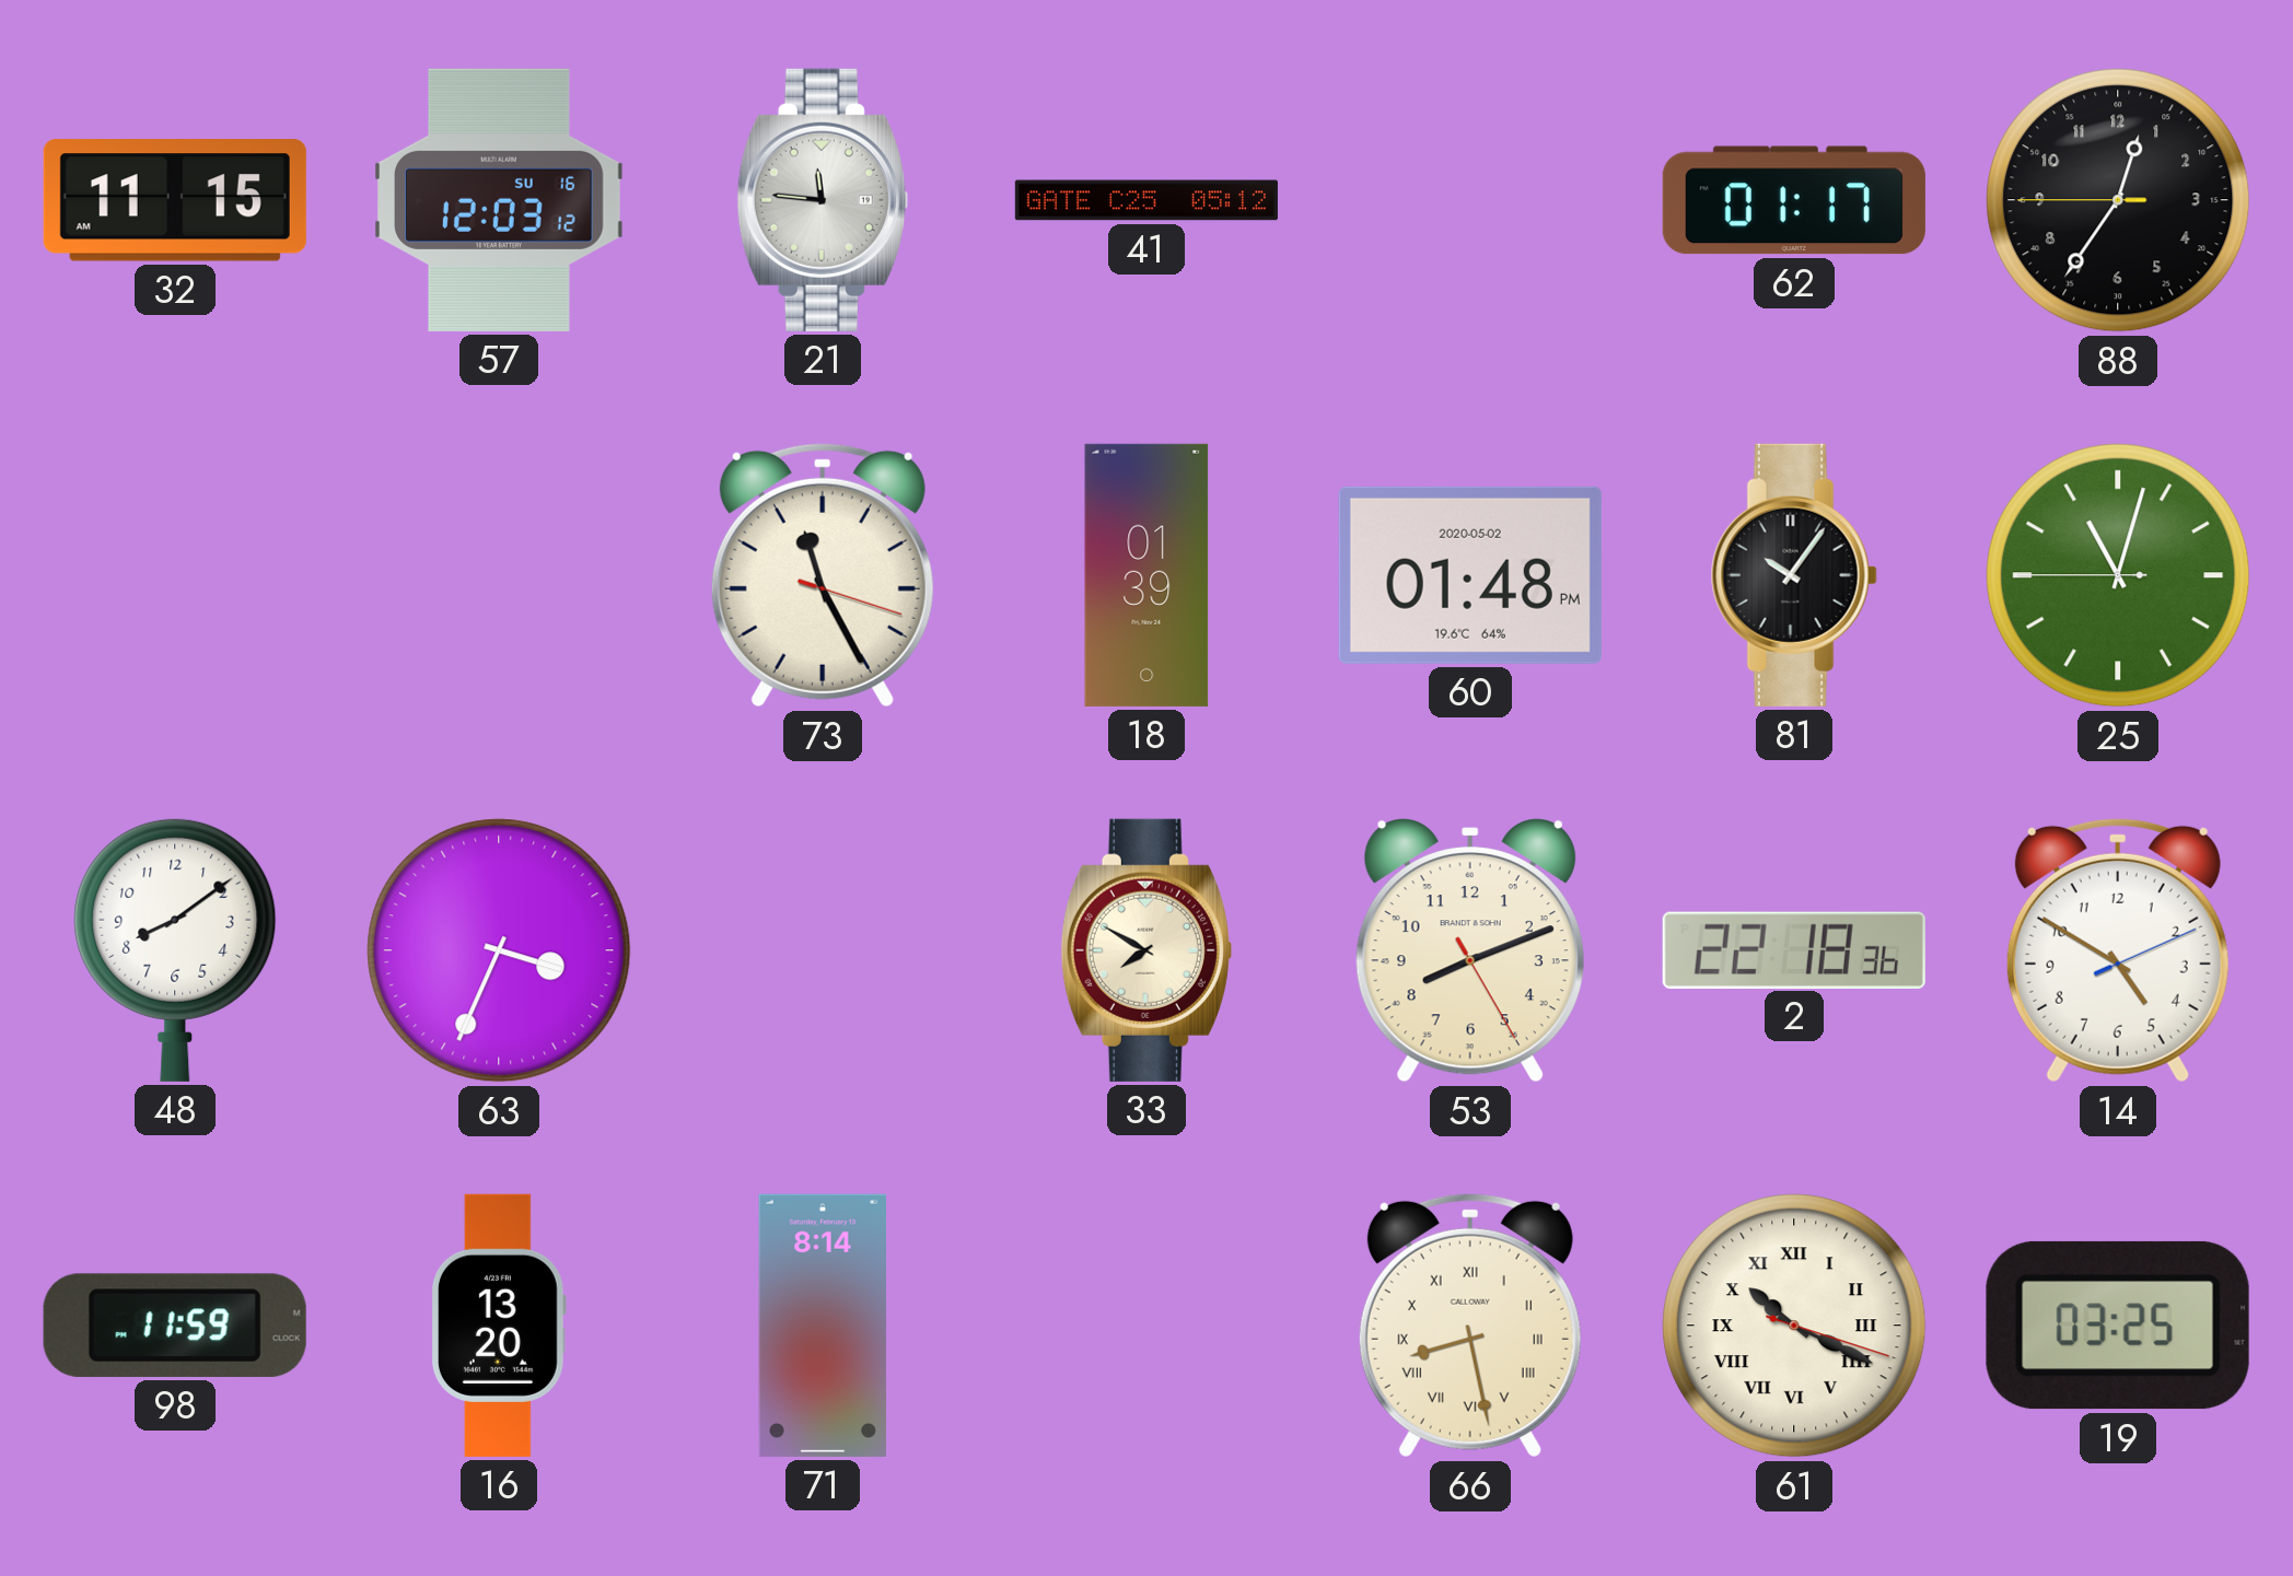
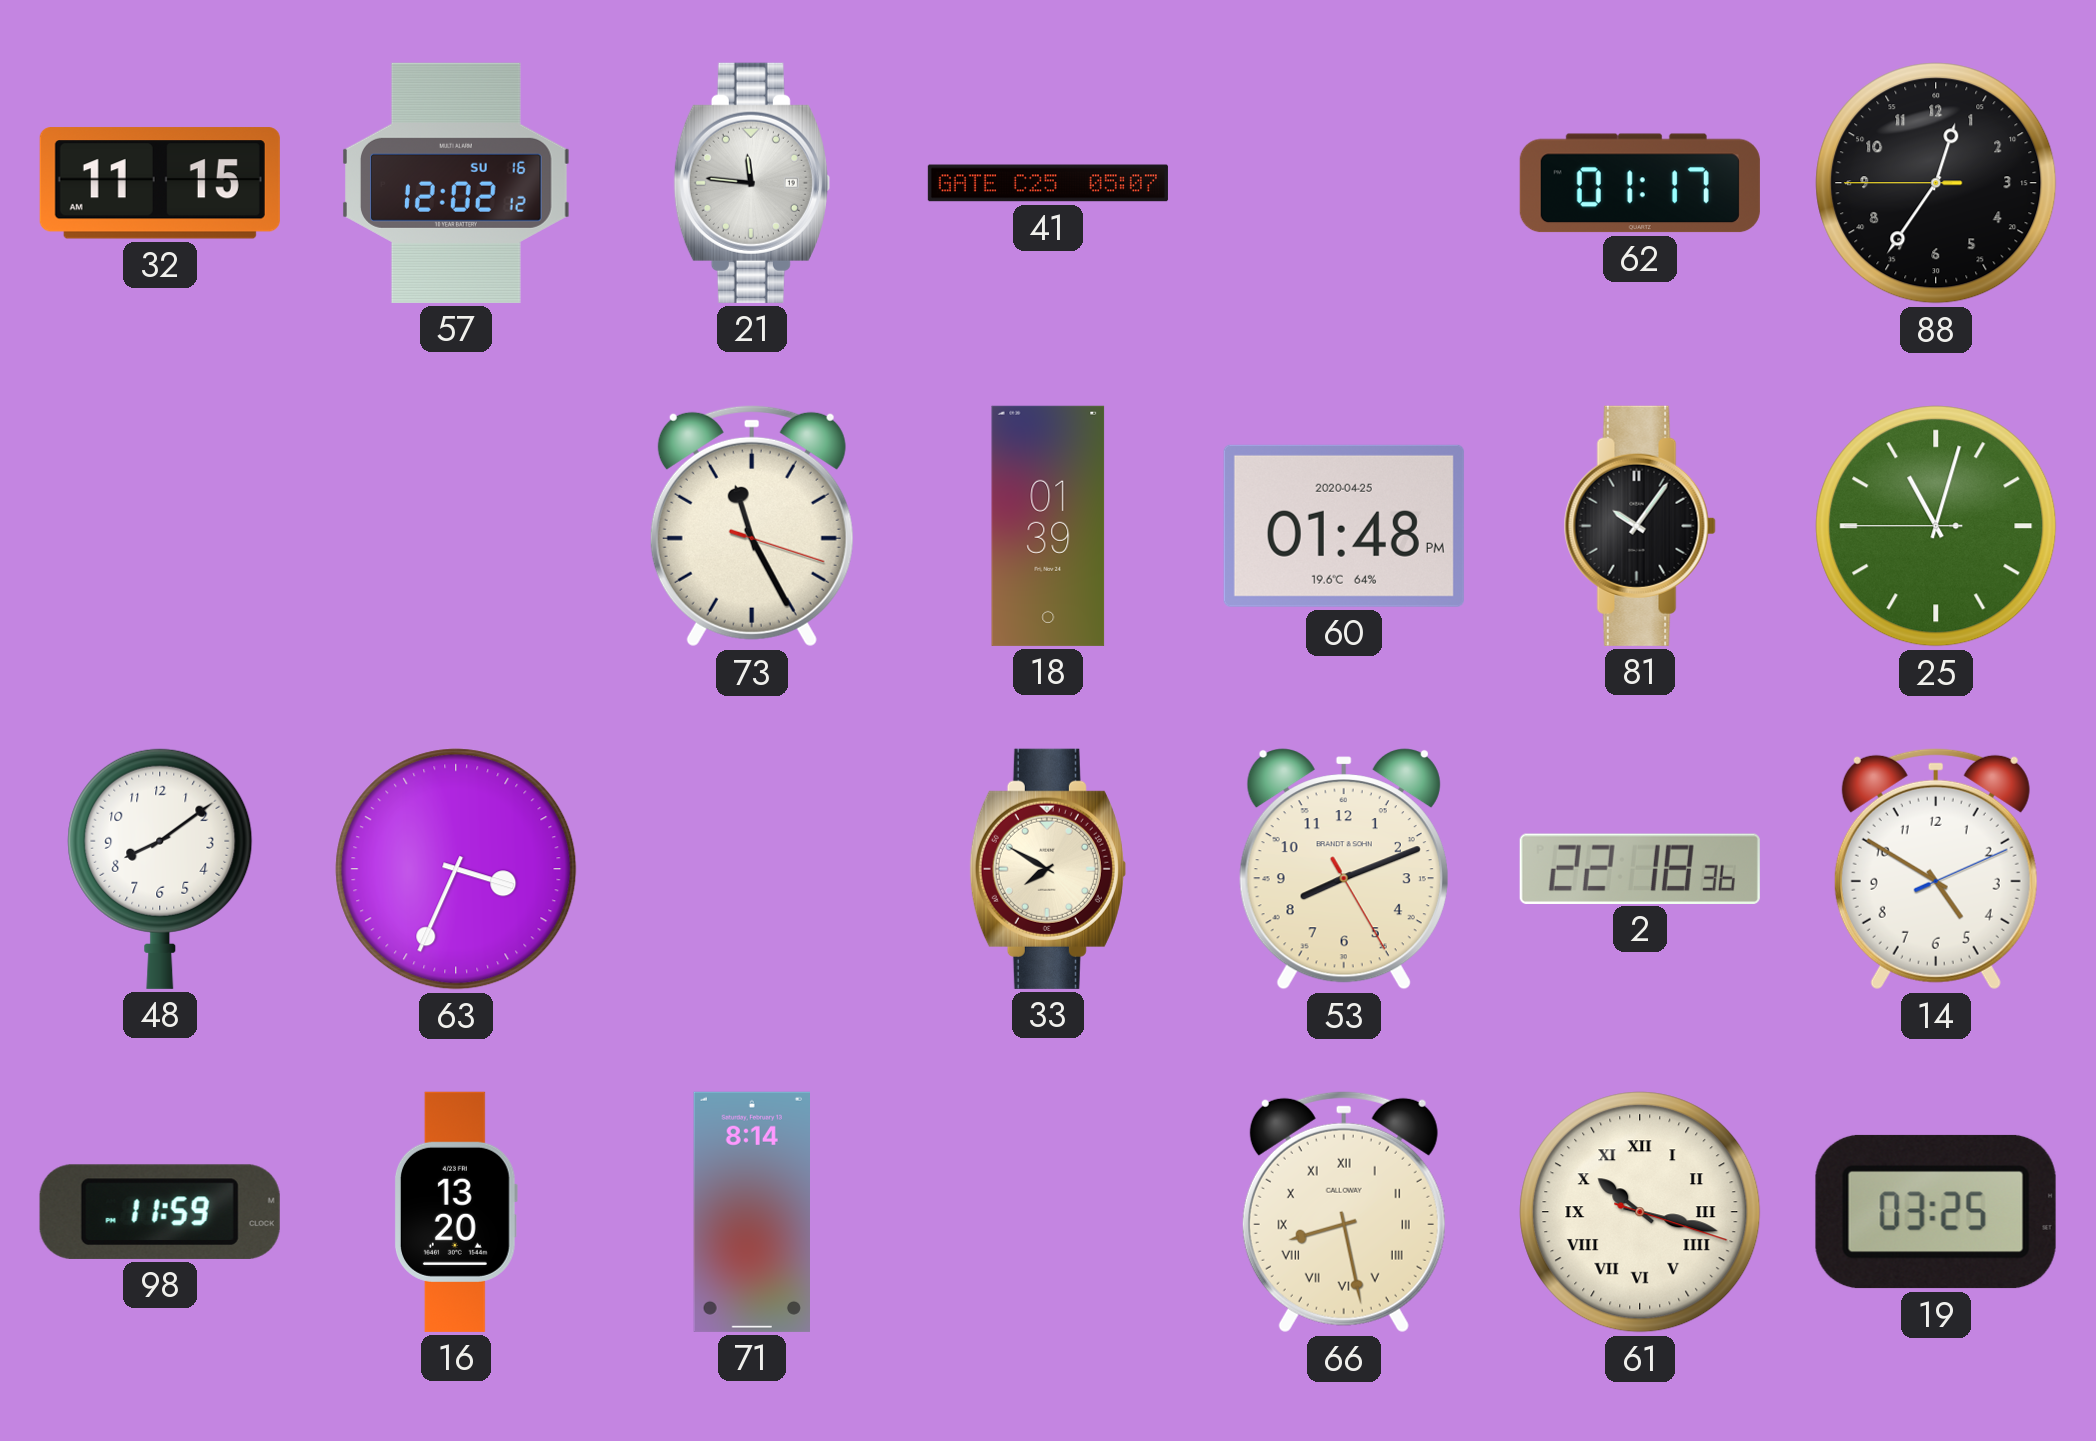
57: 12:03 -> 12:02
41: 05:12 -> 05:07
60 date: 2020-05-02 -> 2020-04-25
61: 10:19 -> 10:17
